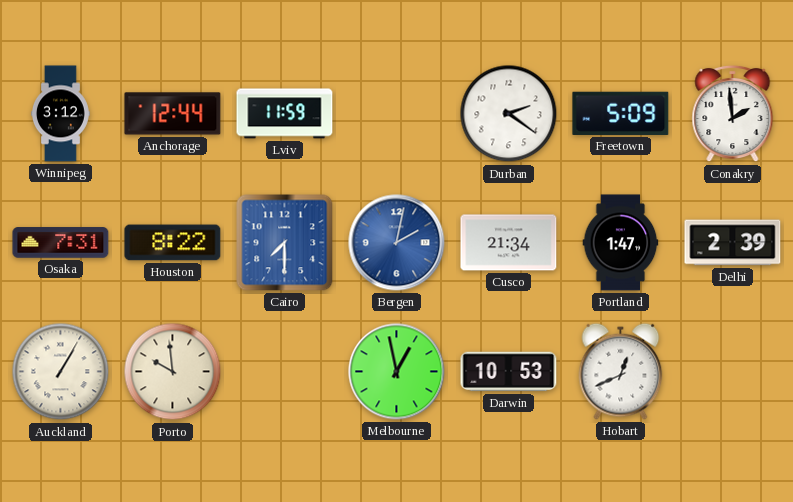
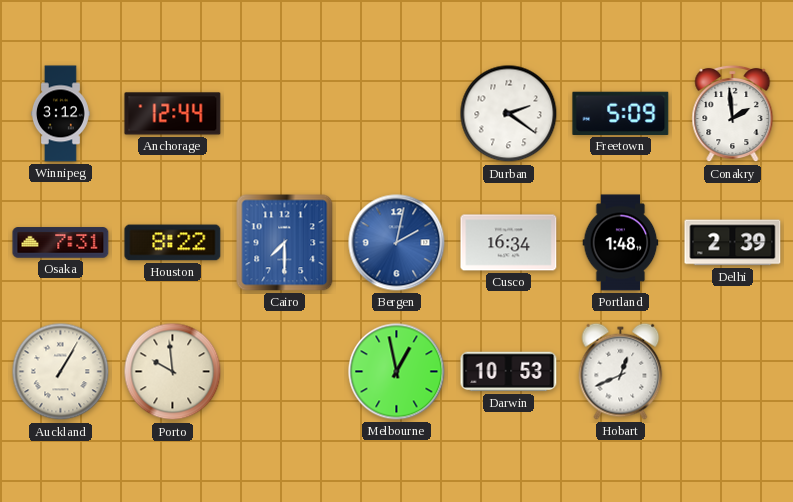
Lviv: 11:59 -> none
Cusco: 21:34 -> 16:34
Portland: 1:47 -> 1:48
